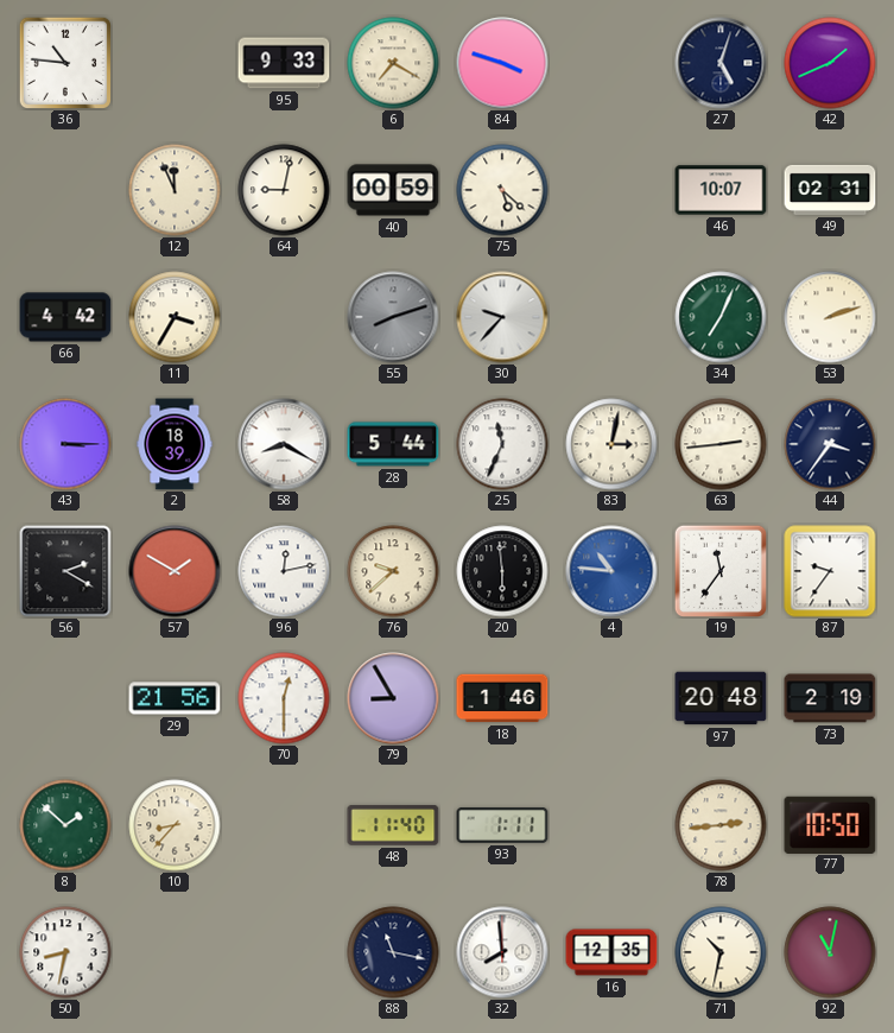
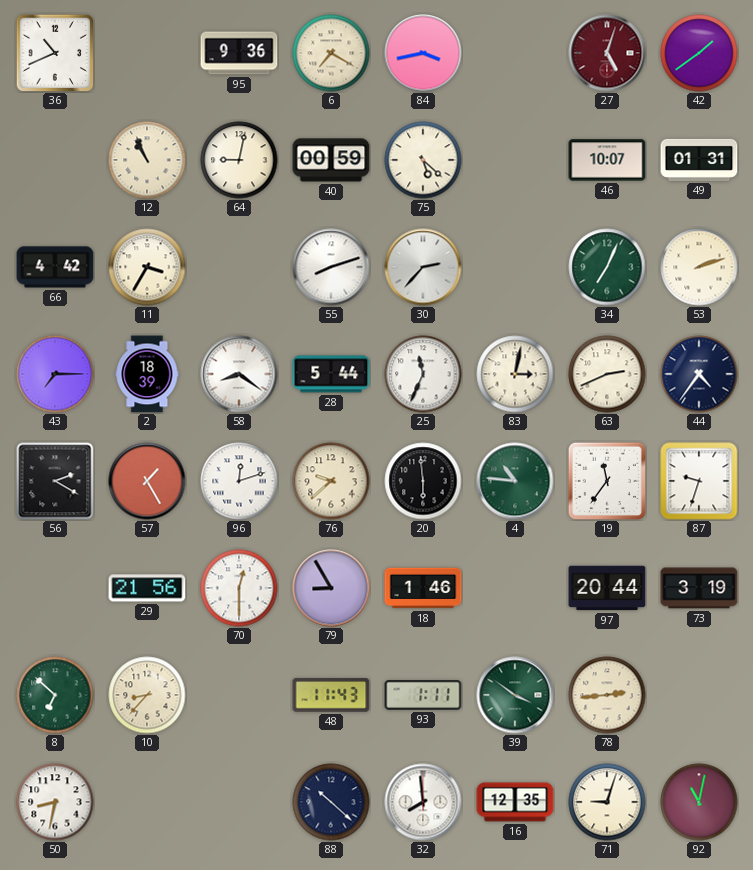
36: 10:46 -> 10:41
95: 9:33 -> 9:36
84: 3:48 -> 3:43
27 dial: navy -> burgundy
42: 1:41 -> 1:39
12: 11:56 -> 10:56
49: 02:31 -> 01:31
55 dial: grey -> white
30: 9:37 -> 2:37
43: 3:15 -> 7:15
58: 8:20 -> 8:21
63: 2:44 -> 2:41
44: 3:36 -> 4:36
57: 1:50 -> 1:25
96: 12:13 -> 12:12
4 dial: blue -> green
87: 9:36 -> 9:33
97: 20:48 -> 20:44
73: 2:19 -> 3:19
8: 1:52 -> 6:52
48: 11:40 -> 11:43
39: none -> 3:51
77: 10:50 -> none
88: 11:17 -> 10:22
71: 10:32 -> 9:03
